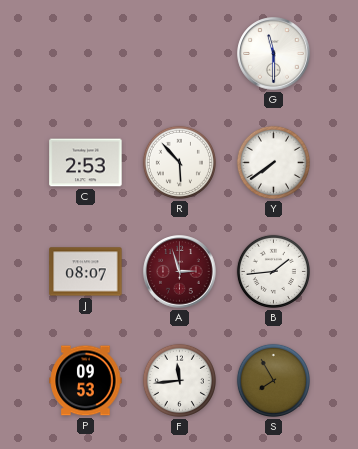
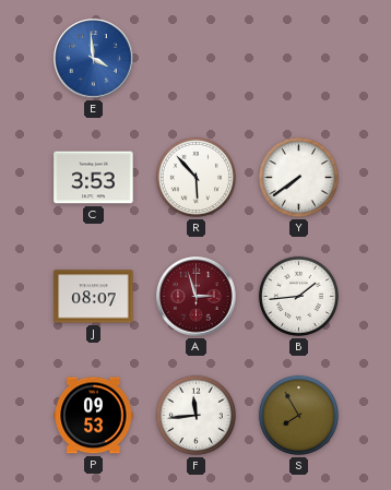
E: none -> 3:59
G: 11:30 -> none
C: 2:53 -> 3:53
